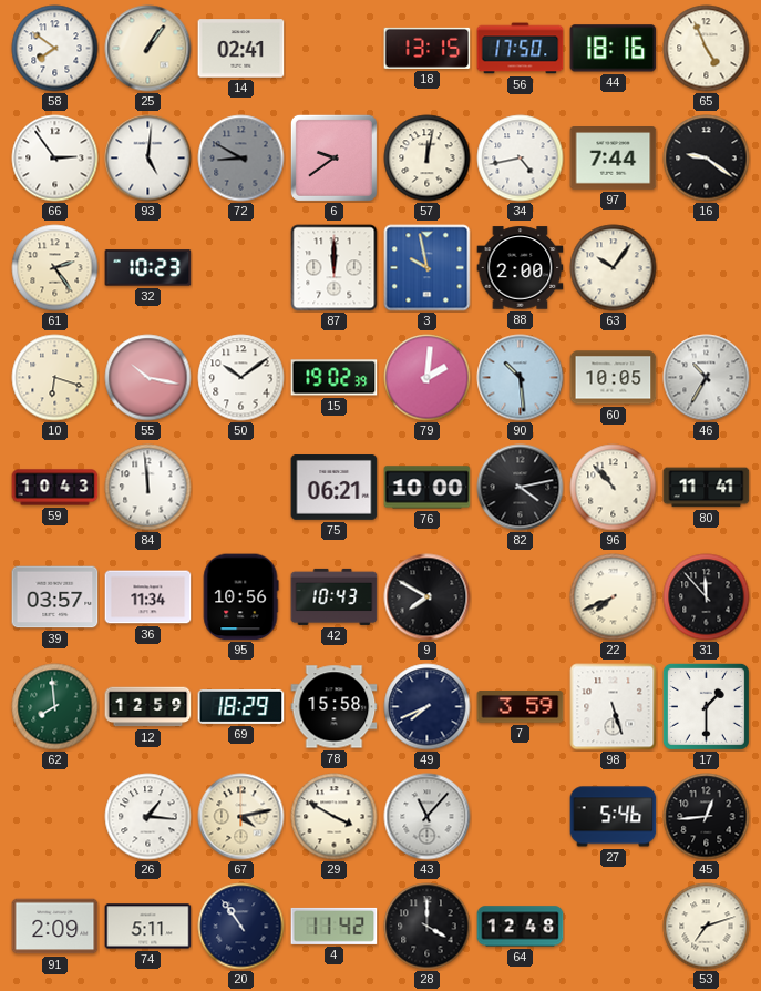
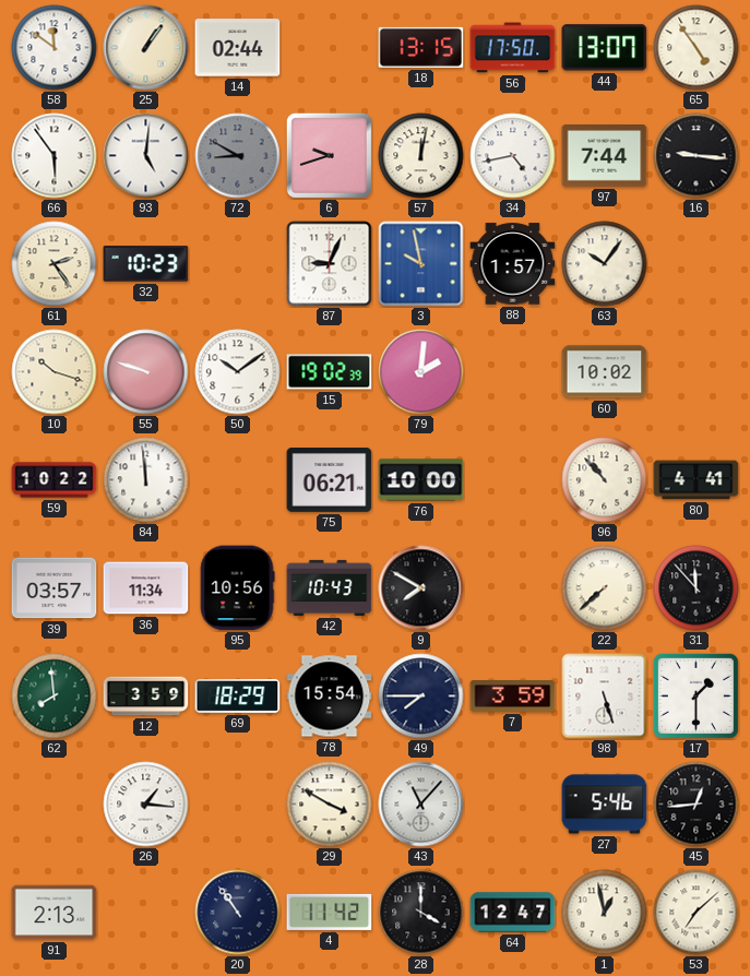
58: 7:51 -> 11:51
14: 02:41 -> 02:44
44: 18:16 -> 13:07
65: 4:56 -> 4:54
66: 2:54 -> 5:54
6: 9:39 -> 9:42
16: 9:21 -> 9:16
87: 12:00 -> 9:04
88: 2:00 -> 1:57
10: 6:18 -> 10:18
55: 10:17 -> 9:48
90: 10:29 -> none
60: 10:05 -> 10:02
46: 10:35 -> none
59: 10:43 -> 10:22
82: 4:13 -> none
80: 11:41 -> 4:41
22: 7:41 -> 7:38
12: 12:59 -> 3:59
78: 15:58 -> 15:54
49: 7:41 -> 7:45
67: 4:13 -> none
91: 2:09 -> 2:13
74: 5:11 -> none
64: 12:48 -> 12:47
1: none -> 12:58
53: 7:12 -> 7:08
